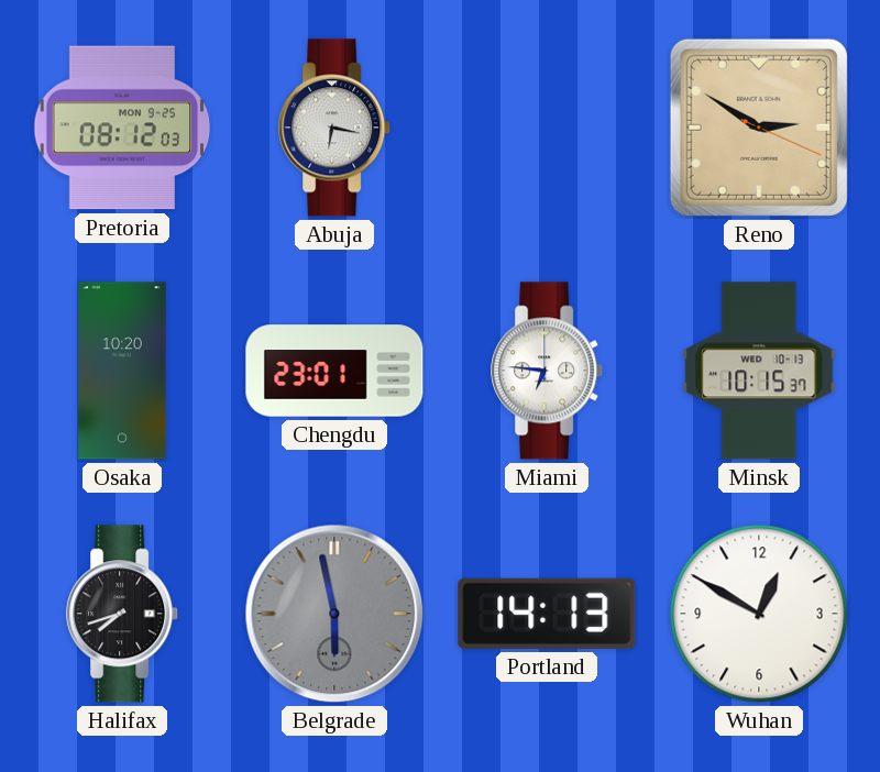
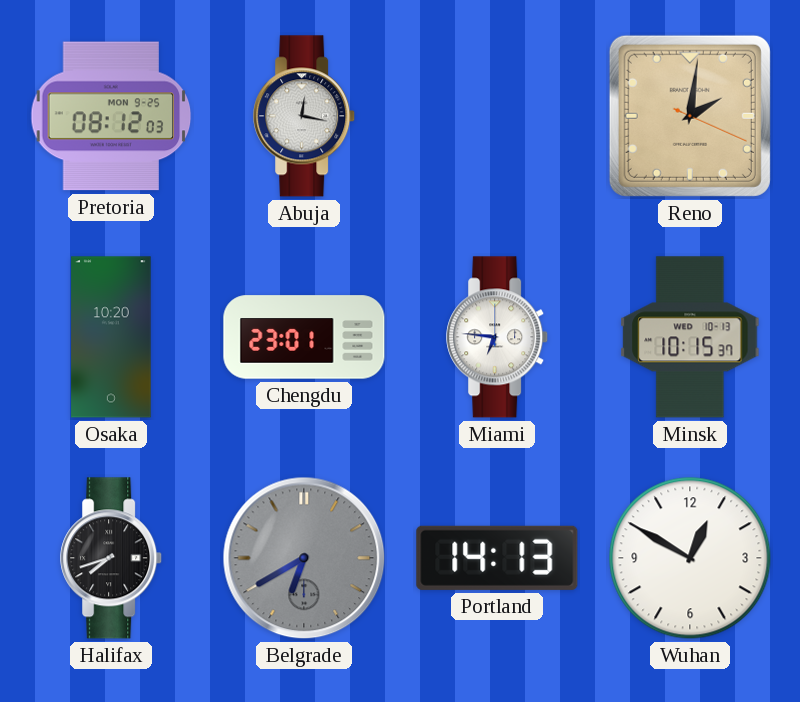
Abuja: 6:17 -> 12:17
Reno: 2:50 -> 2:01
Belgrade: 5:58 -> 6:40
